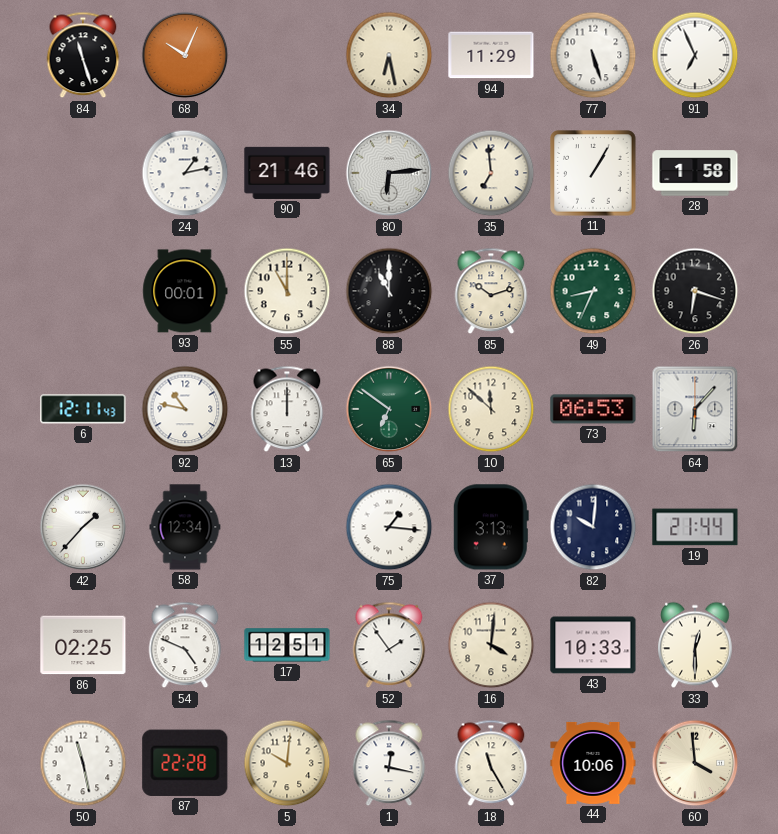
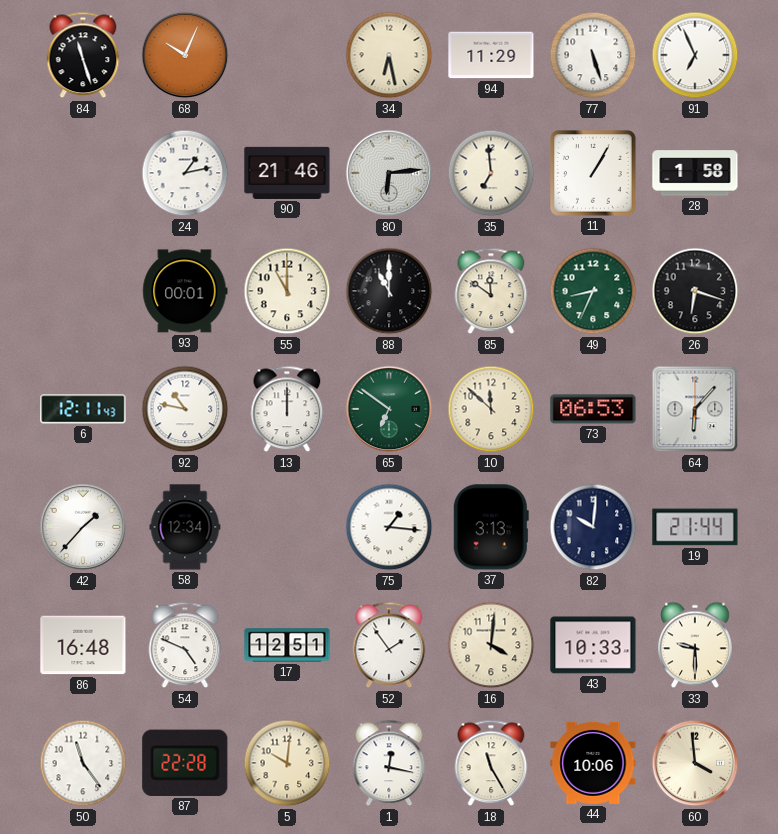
85: 10:12 -> 11:51
86: 02:25 -> 16:48
33: 12:30 -> 9:30
50: 11:28 -> 11:24
